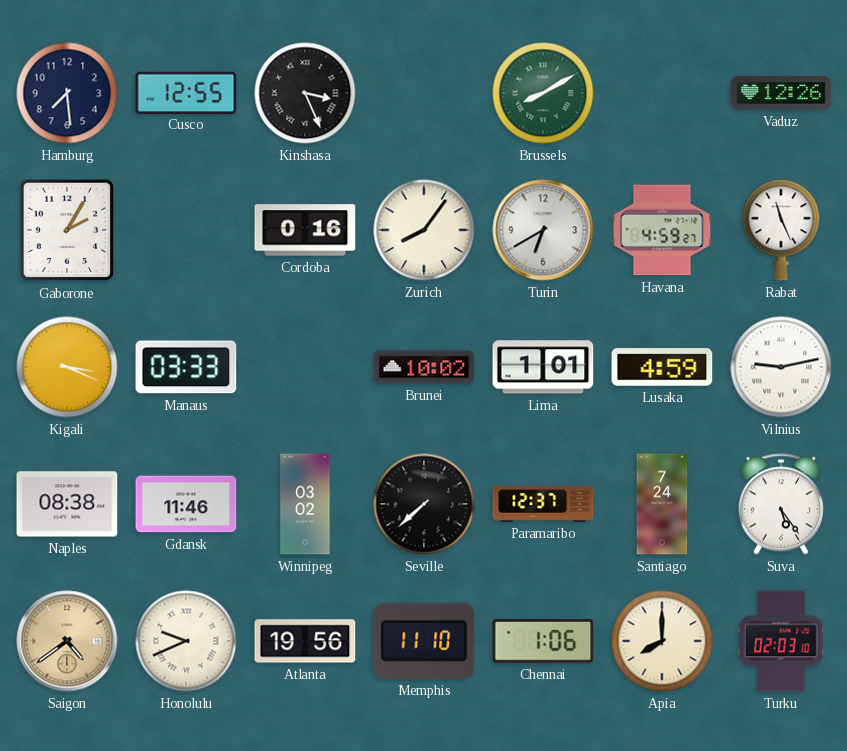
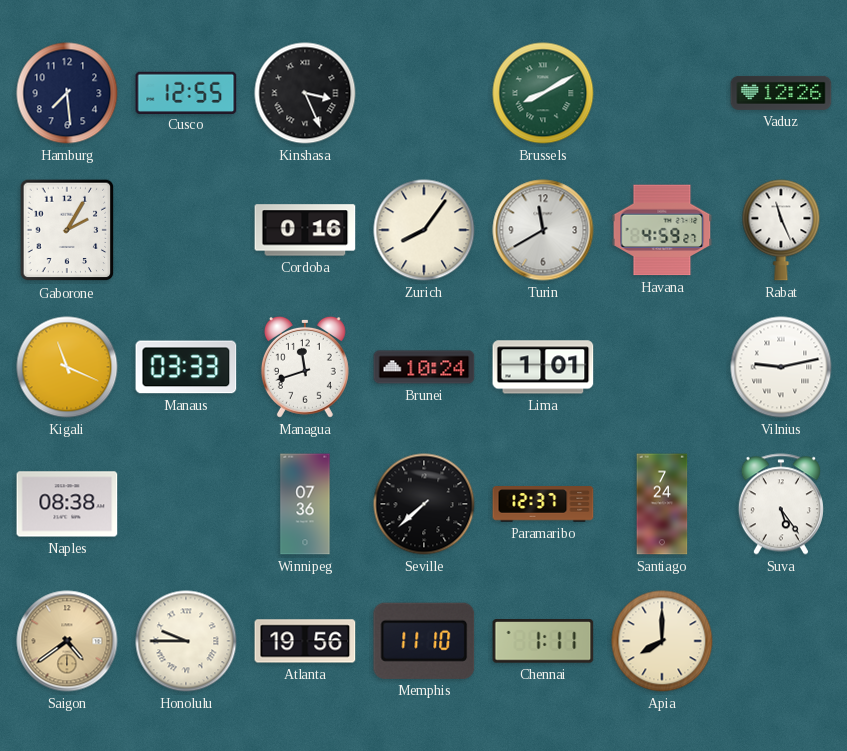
Turin: 6:40 -> 11:40
Kigali: 3:19 -> 11:19
Managua: none -> 11:42
Brunei: 10:02 -> 10:24
Lusaka: 4:59 -> none
Gdansk: 11:46 -> none
Winnipeg: 03:02 -> 07:36
Honolulu: 9:41 -> 9:45
Chennai: 1:06 -> 1:11
Turku: 02:03 -> none
